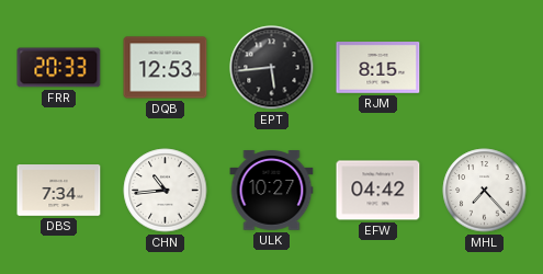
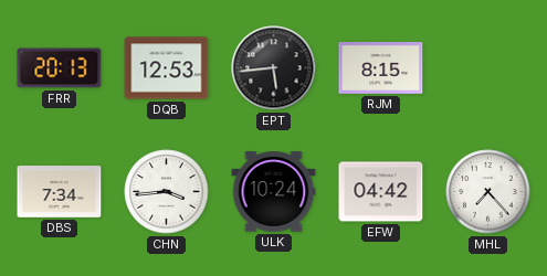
FRR: 20:33 -> 20:13
CHN: 10:44 -> 3:44
ULK: 10:27 -> 10:24
